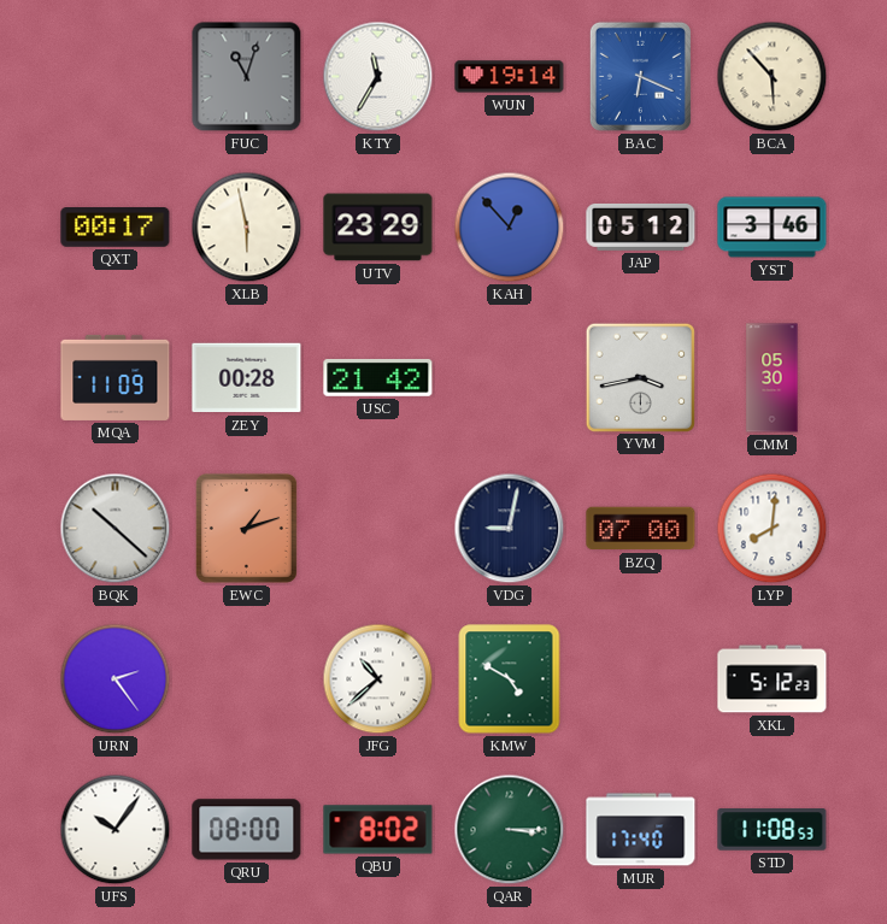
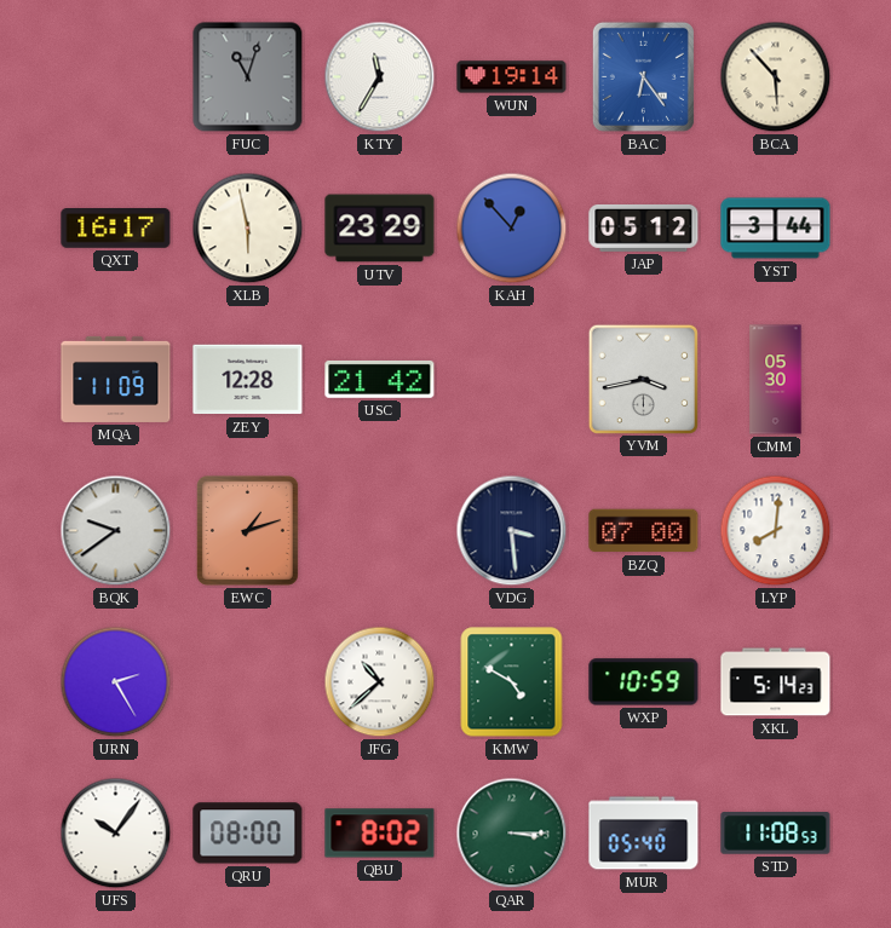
BAC: 6:19 -> 6:24
QXT: 00:17 -> 16:17
YST: 3:46 -> 3:44
ZEY: 00:28 -> 12:28
BQK: 10:22 -> 9:39
VDG: 9:02 -> 3:29
URN: 2:24 -> 2:25
WXP: none -> 10:59
XKL: 5:12 -> 5:14
MUR: 17:40 -> 05:40
